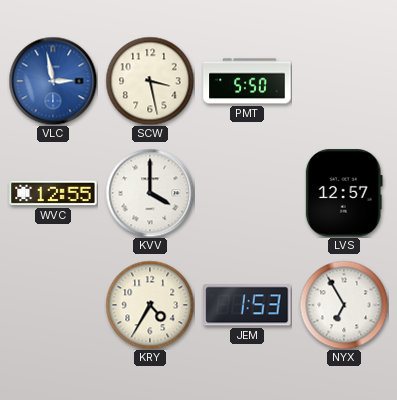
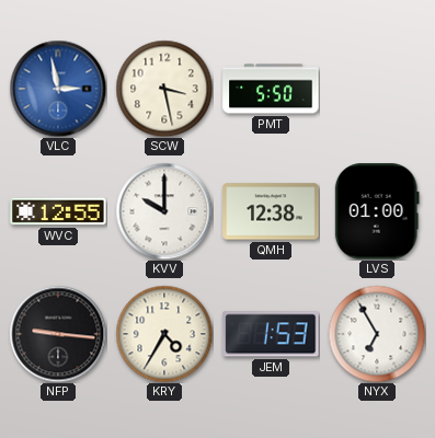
KVV: 4:00 -> 10:00
QMH: none -> 12:38
LVS: 12:57 -> 01:00
NFP: none -> 9:16
